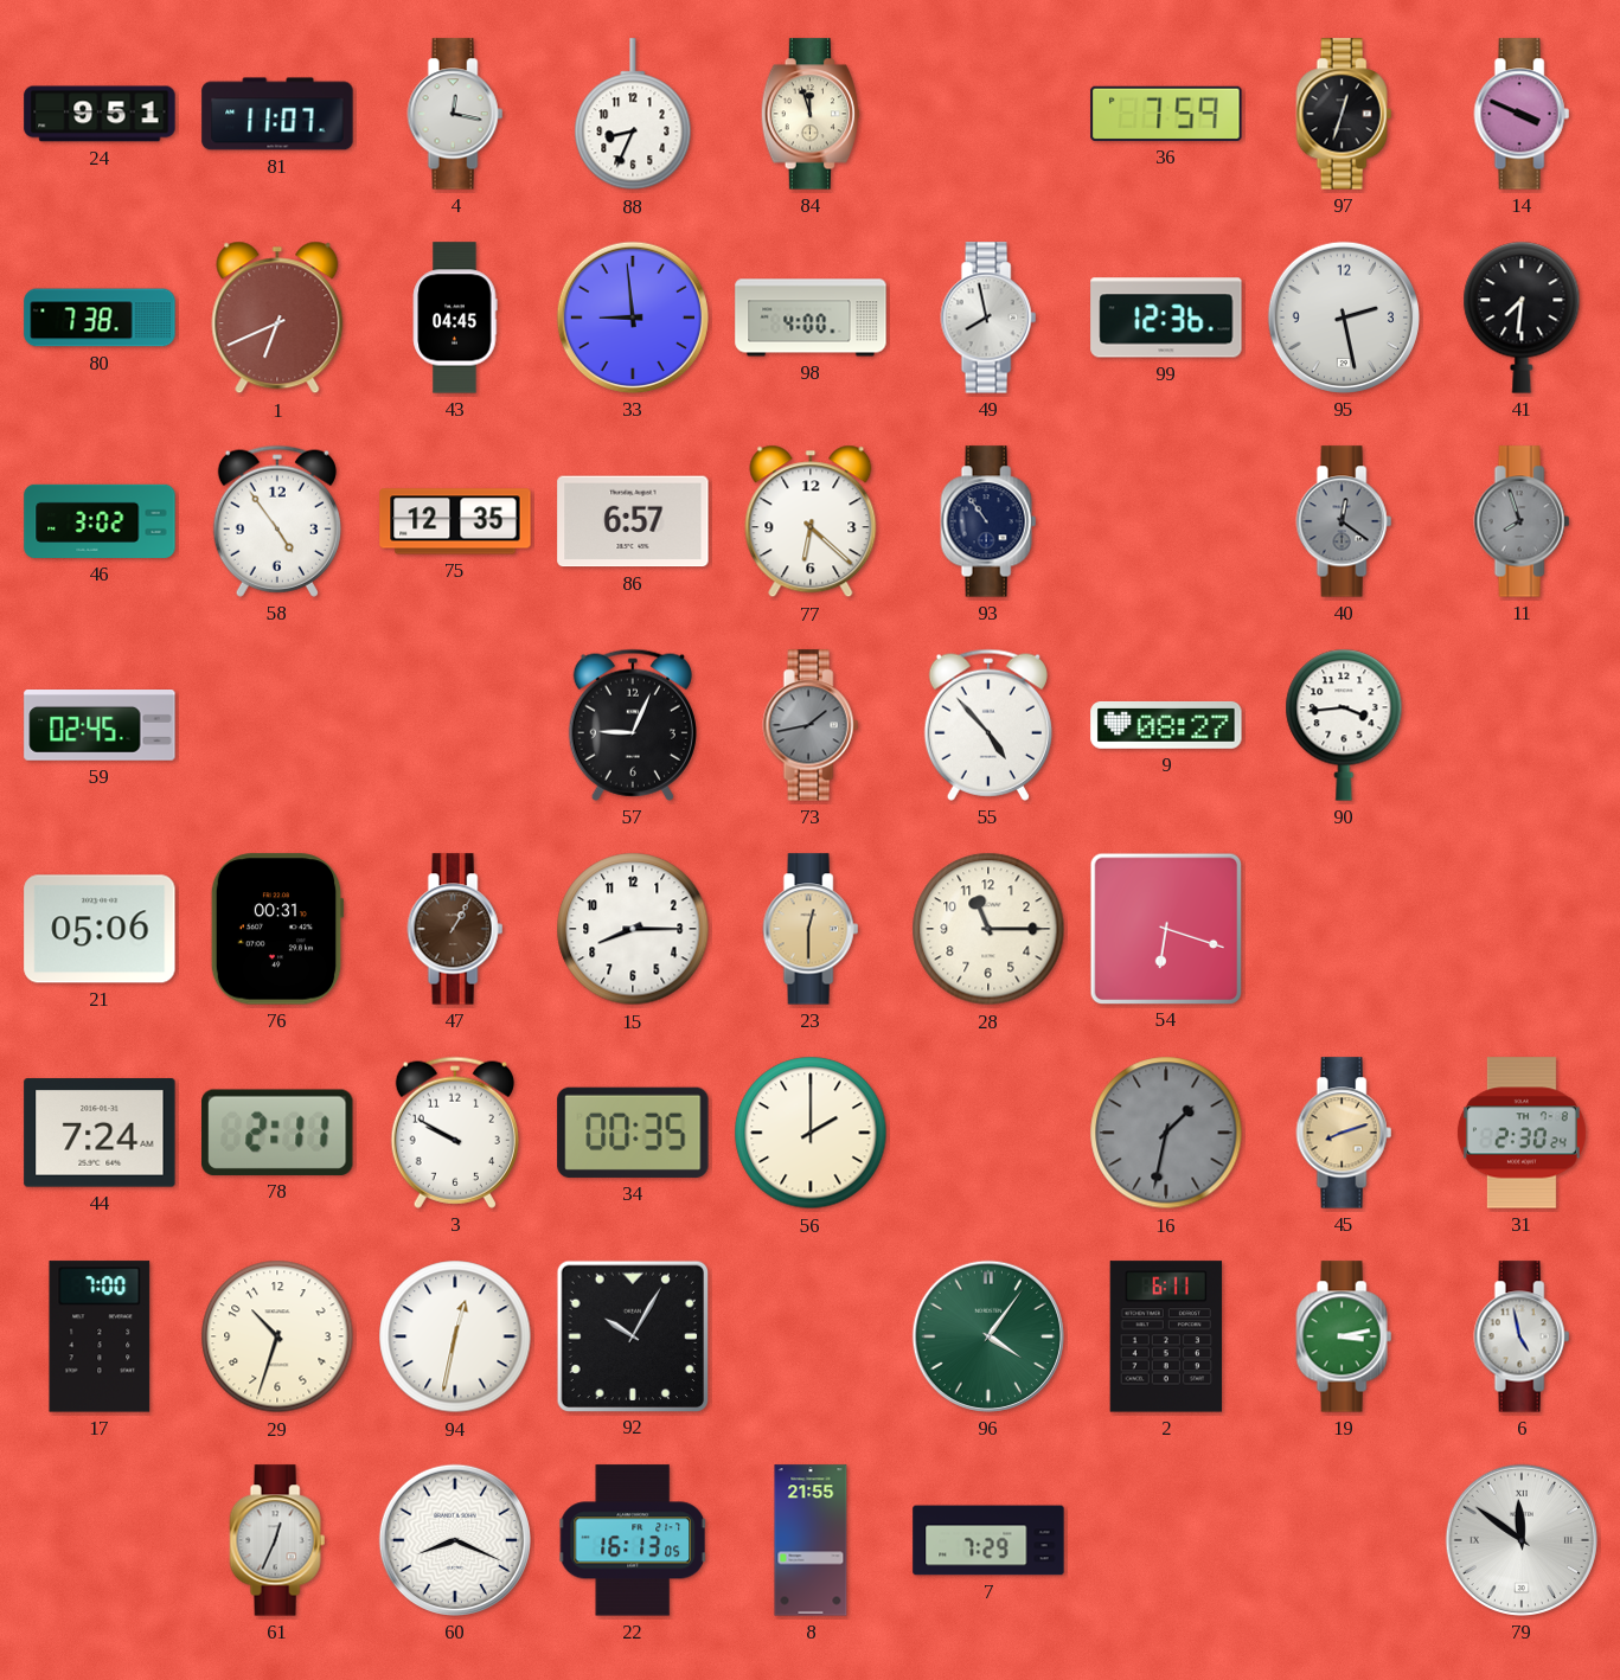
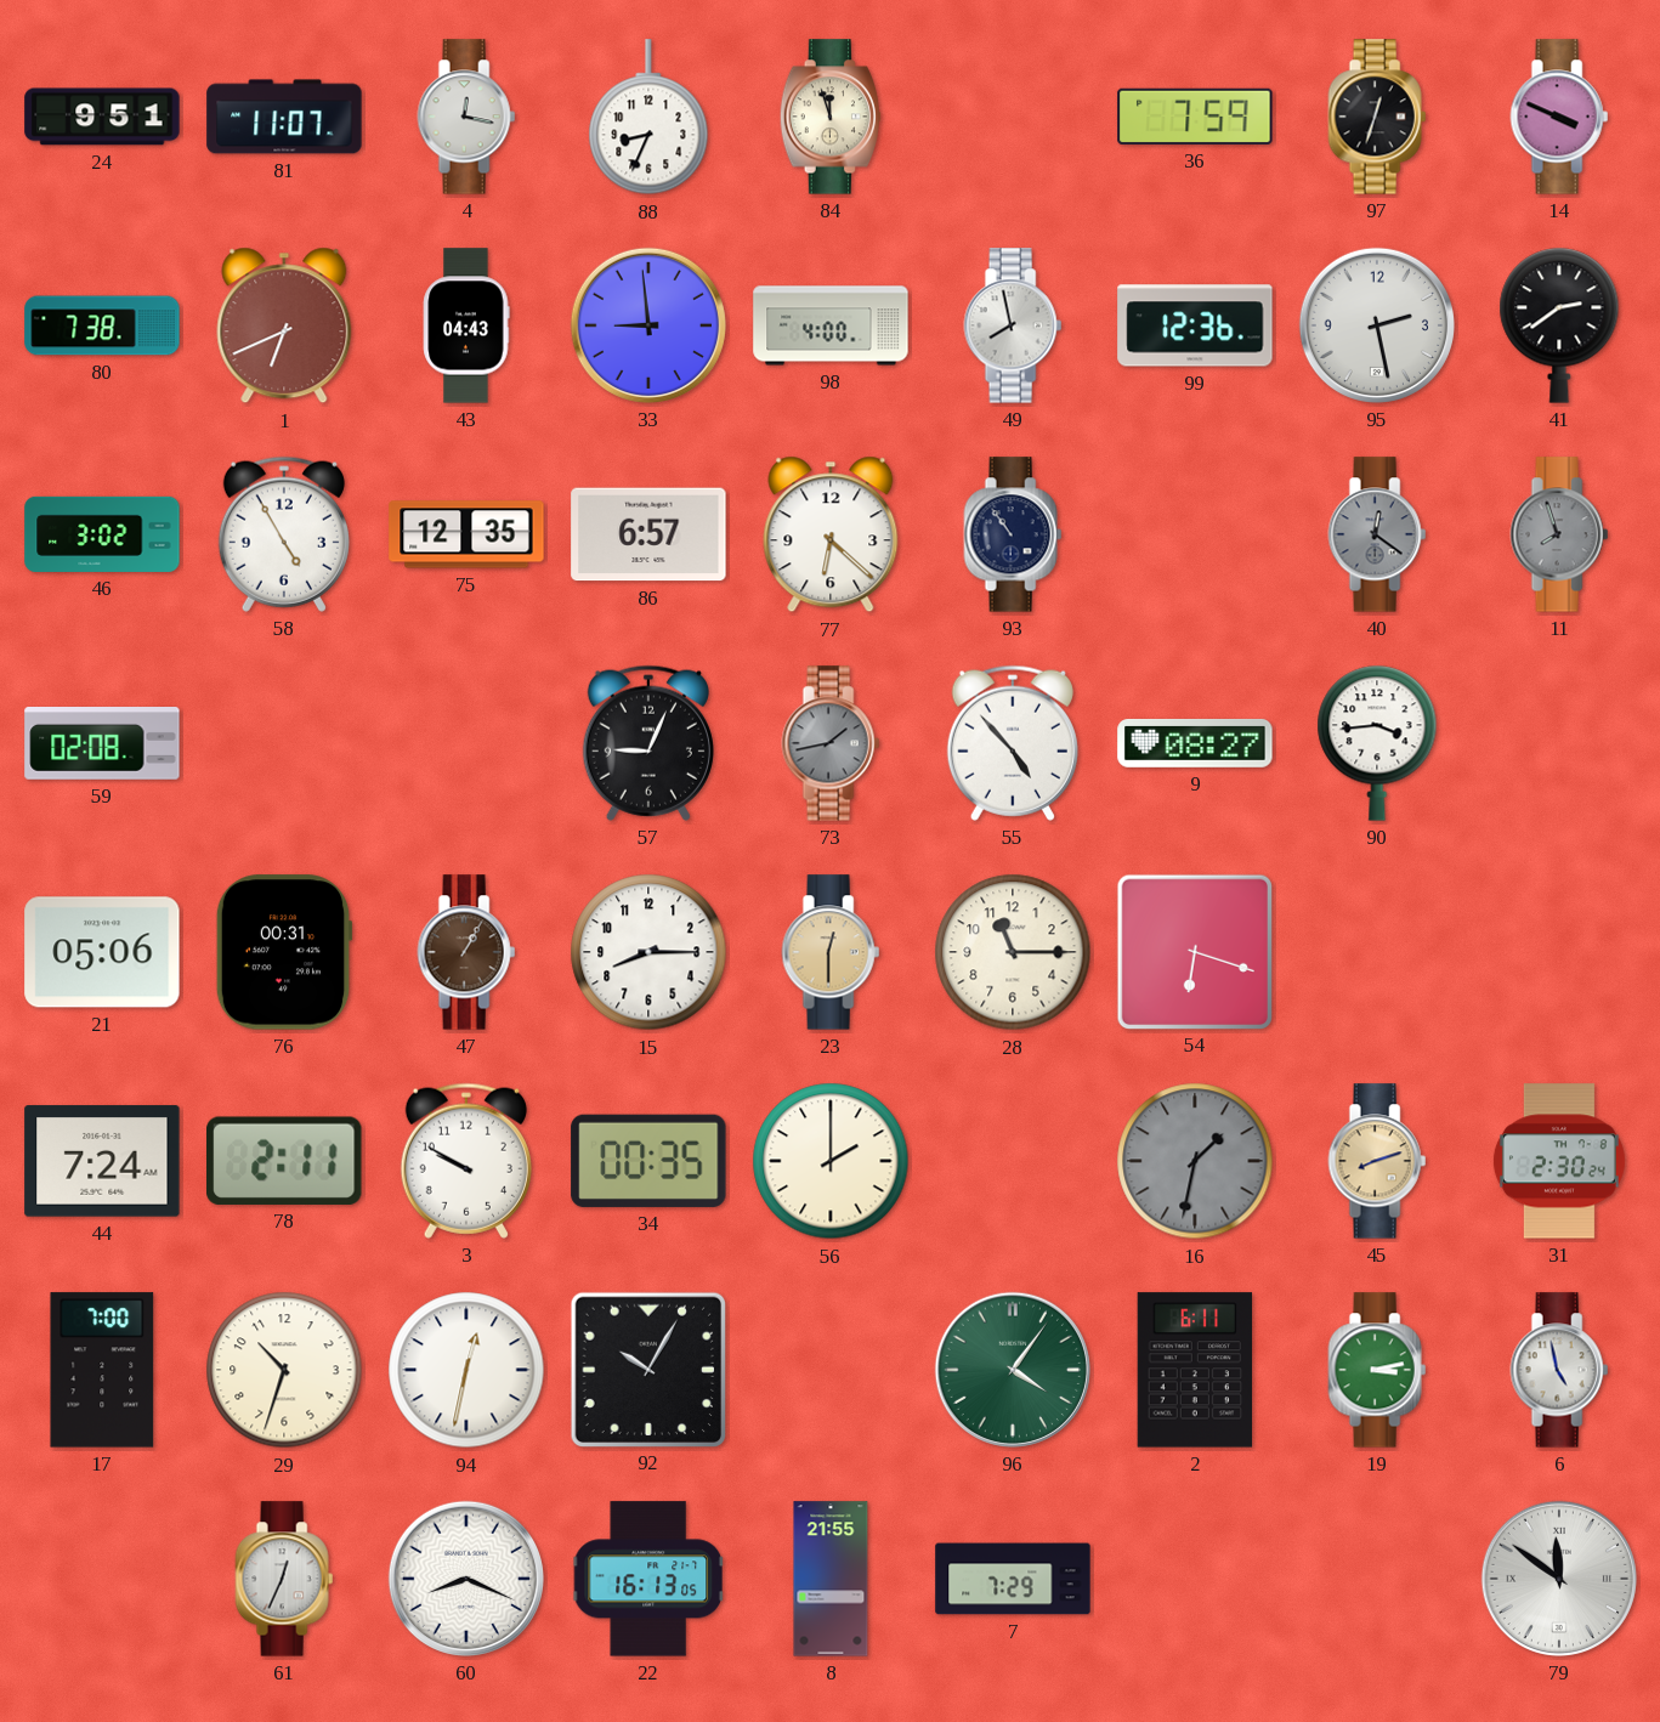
43: 04:45 -> 04:43
41: 7:31 -> 2:39
58: 4:54 -> 4:55
59: 02:45 -> 02:08
